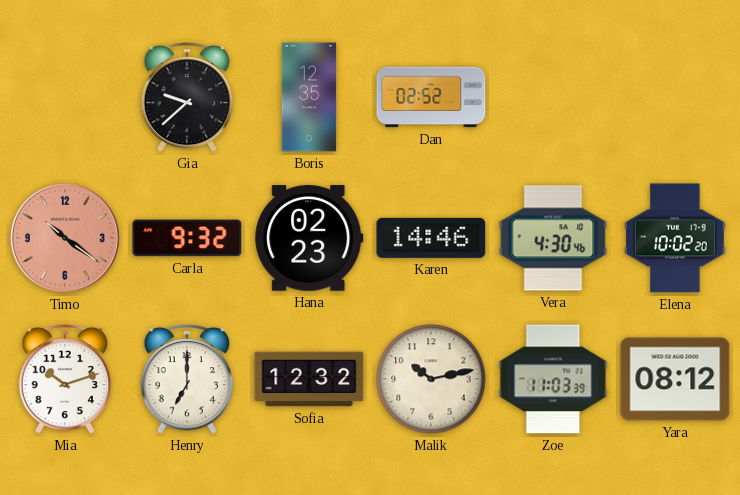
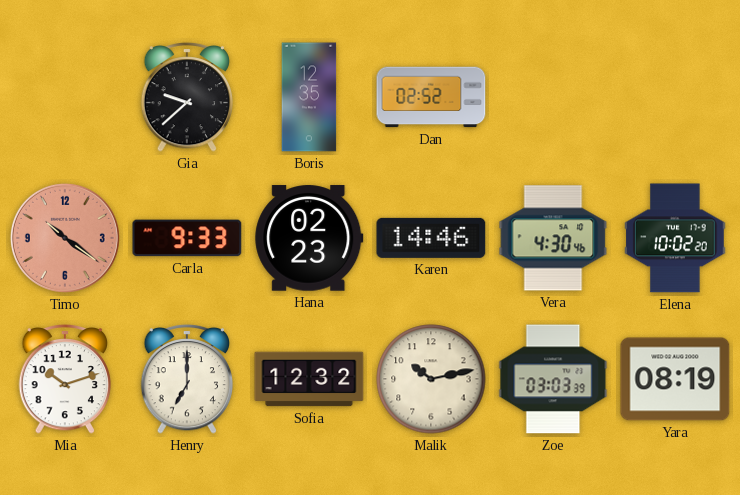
Carla: 9:32 -> 9:33
Zoe: 11:03 -> 03:03
Yara: 08:12 -> 08:19
